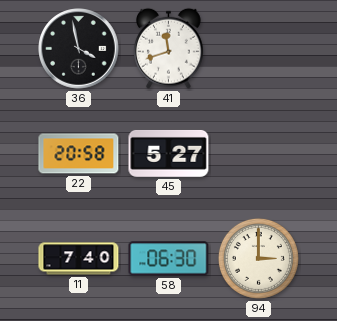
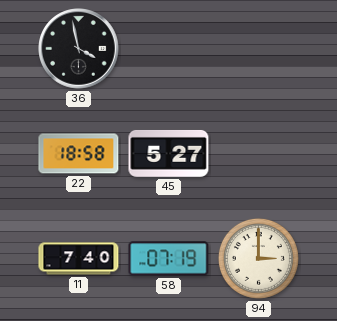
41: 11:42 -> none
22: 20:58 -> 18:58
58: 06:30 -> 07:19
